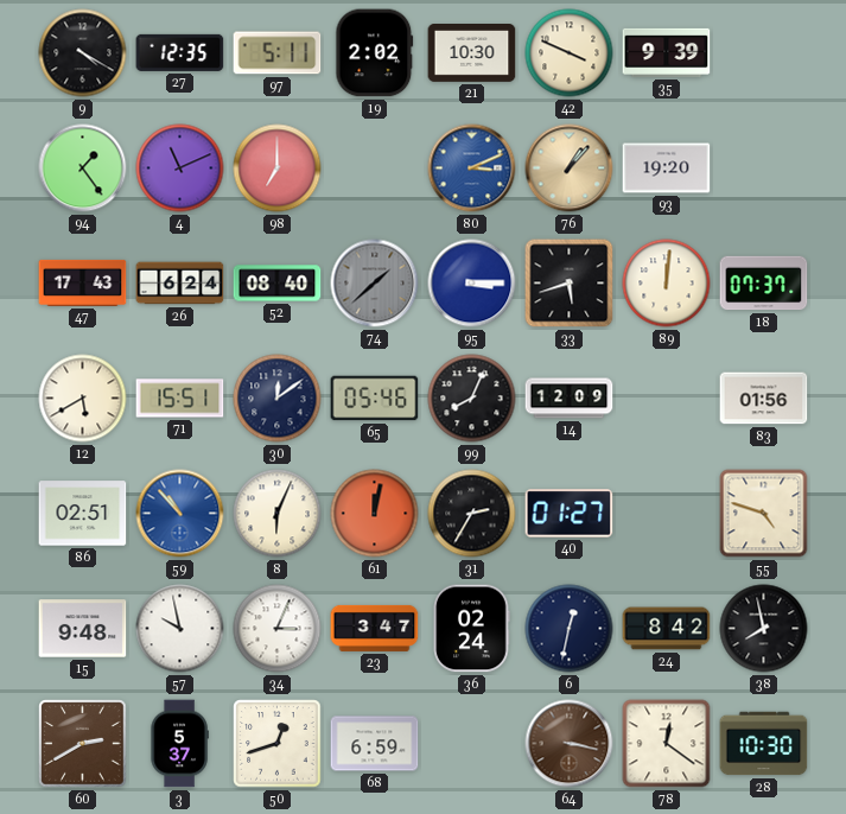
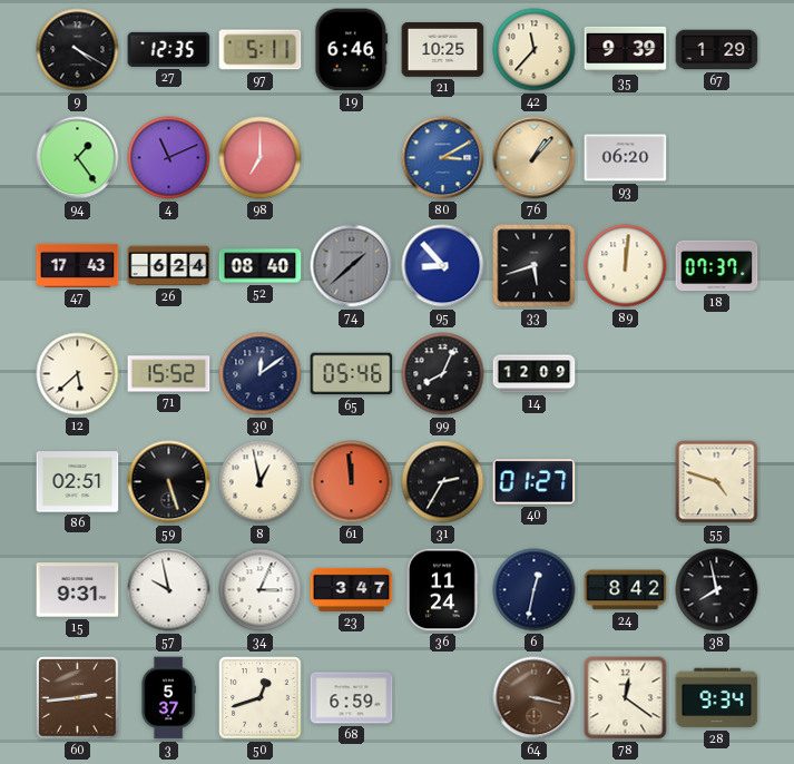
19: 2:02 -> 6:46
21: 10:30 -> 10:25
42: 3:49 -> 11:37
67: none -> 1:29
80: 3:11 -> 3:10
93: 19:20 -> 06:20
95: 3:15 -> 8:53
12: 5:40 -> 5:38
71: 15:51 -> 15:52
83: 01:56 -> none
59: 10:53 -> 5:27
59 dial: blue -> black
8: 6:04 -> 12:58
61: 12:02 -> 11:59
15: 9:48 -> 9:31
36: 02:24 -> 11:24
60: 2:40 -> 2:44
28: 10:30 -> 9:34
